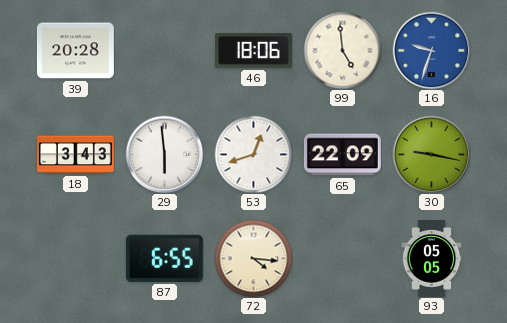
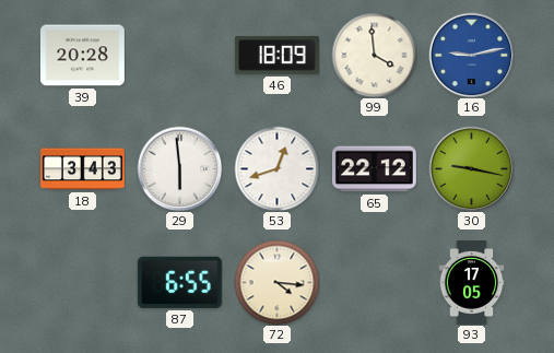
46: 18:06 -> 18:09
99: 4:59 -> 3:59
16: 9:33 -> 9:13
65: 22:09 -> 22:12
93: 05:05 -> 17:05
